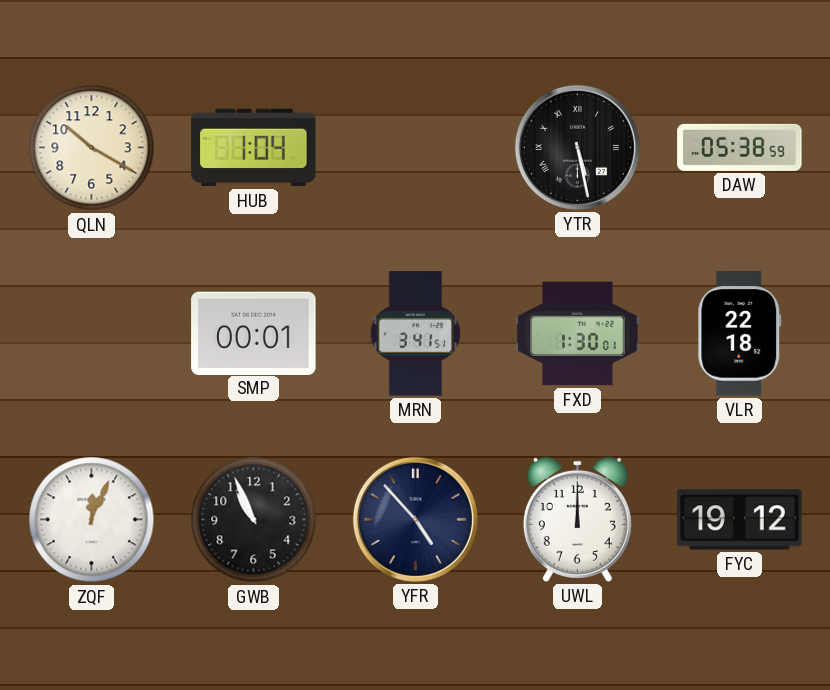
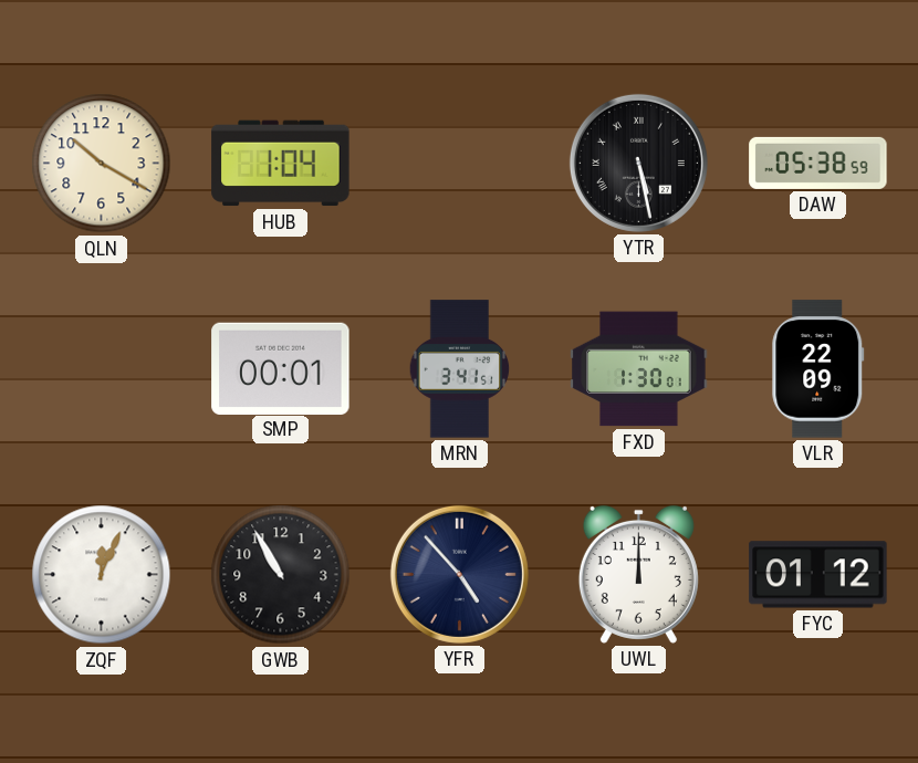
VLR: 22:18 -> 22:09
GWB: 10:56 -> 10:55
FYC: 19:12 -> 01:12
